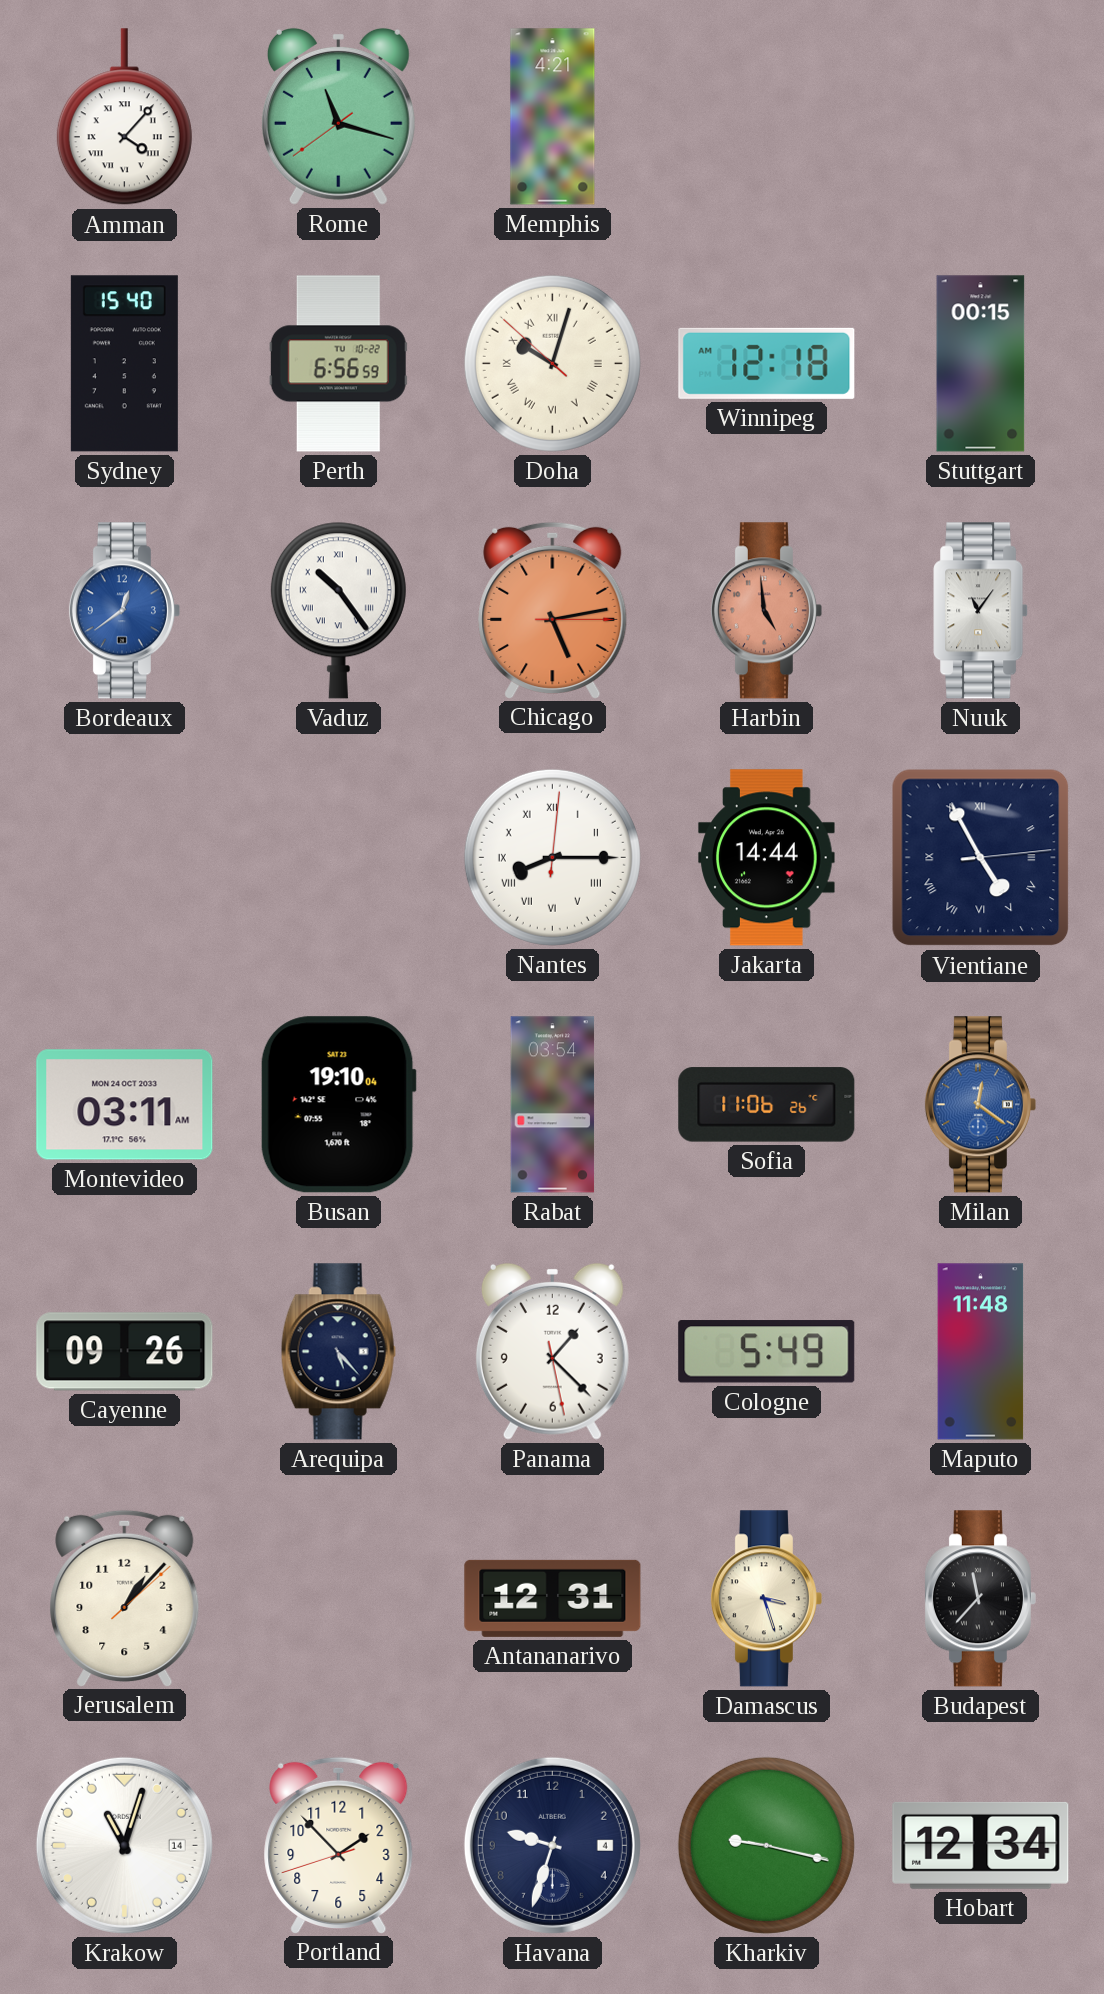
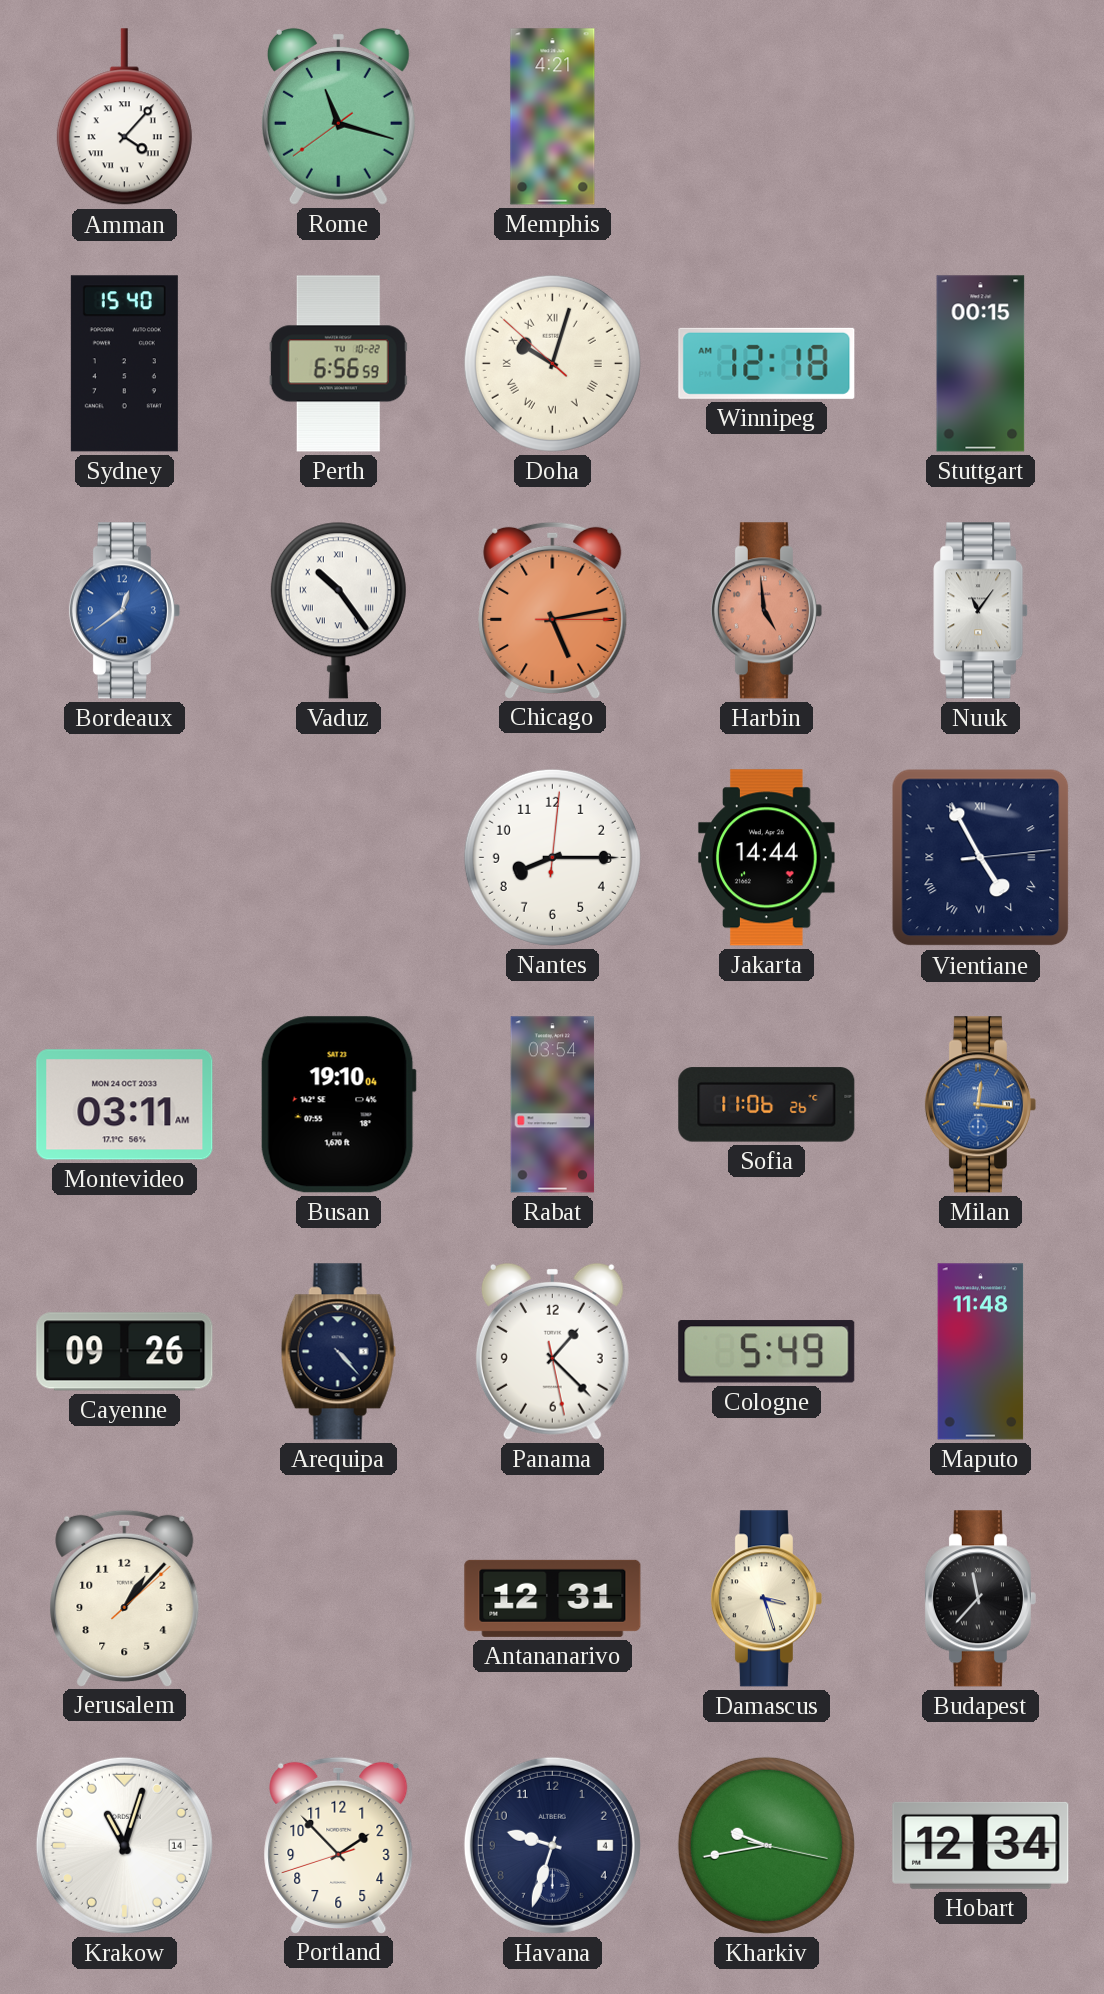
Nantes numerals: Roman -> Arabic
Milan: 12:21 -> 12:16
Arequipa: 5:23 -> 4:23
Kharkiv: 9:17 -> 9:43
